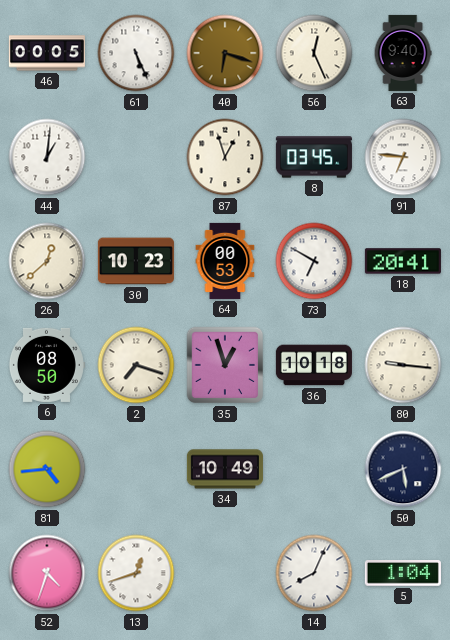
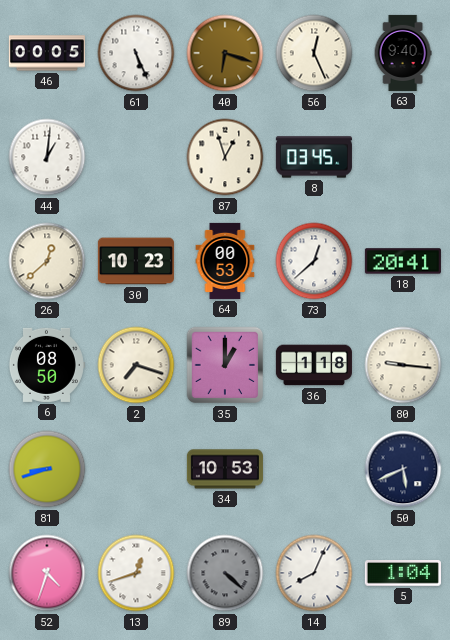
91: 6:46 -> none
73: 6:50 -> 12:38
35: 12:57 -> 1:00
36: 10:18 -> 1:18
81: 4:44 -> 8:42
34: 10:49 -> 10:53
89: none -> 4:22
